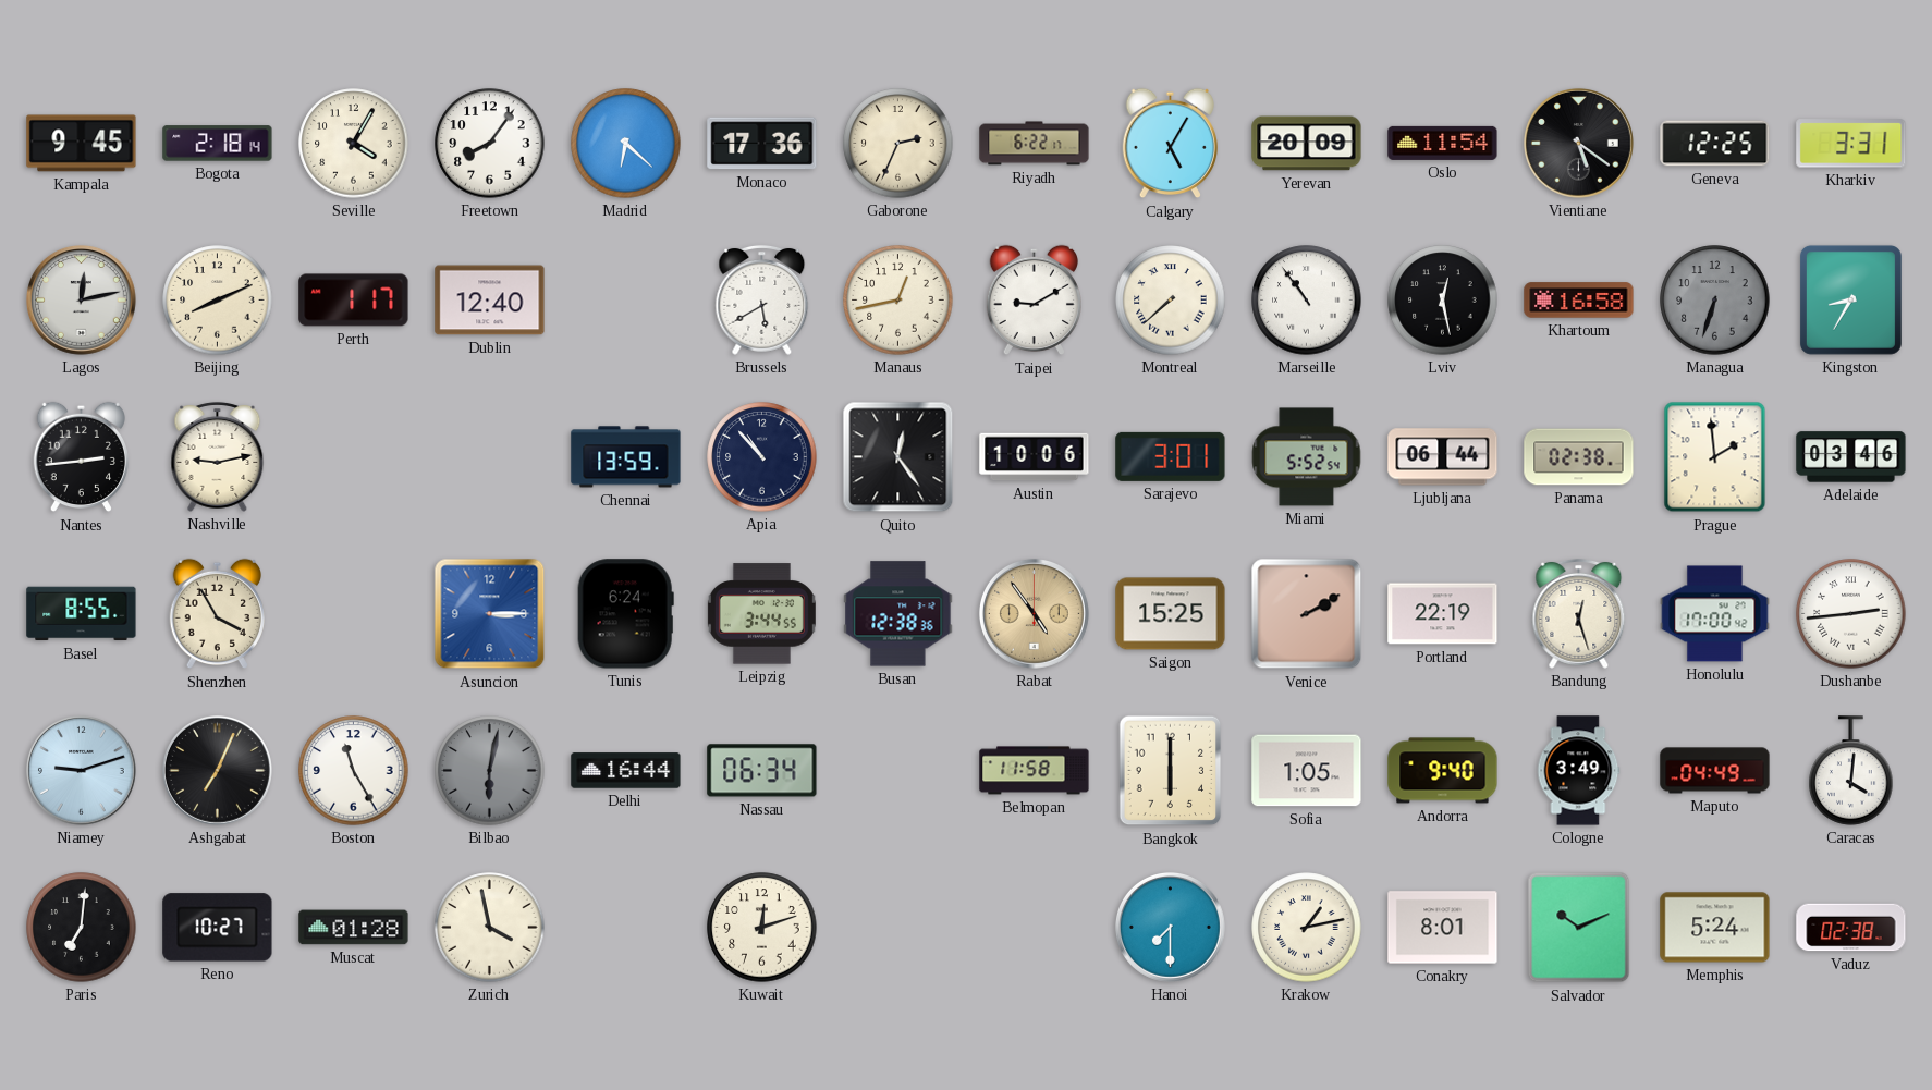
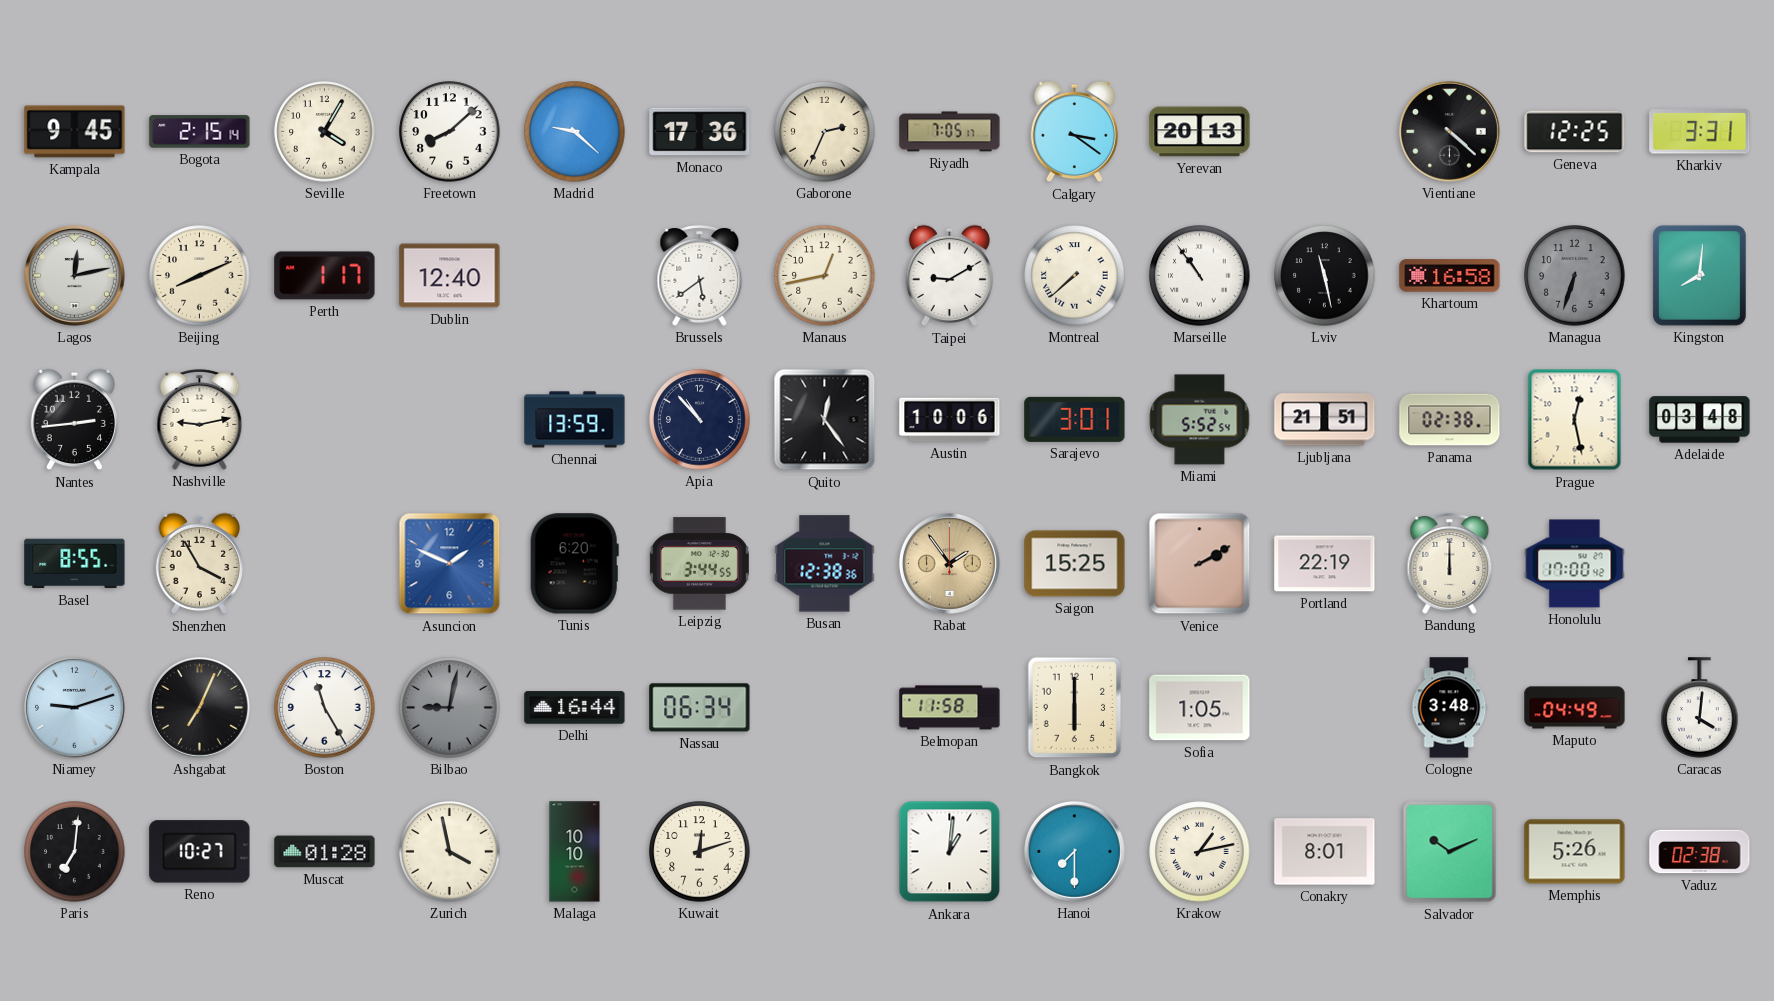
Bogota: 2:18 -> 2:15
Freetown: 8:06 -> 8:08
Madrid: 6:22 -> 9:22
Riyadh: 6:22 -> 7:05
Calgary: 5:05 -> 3:21
Yerevan: 20:09 -> 20:13
Oslo: 11:54 -> none
Vientiane: 5:21 -> 4:22
Brussels: 5:40 -> 5:39
Lviv: 12:28 -> 11:28
Kingston: 8:35 -> 8:01
Ljubljana: 06:44 -> 21:51
Prague: 1:59 -> 12:28
Adelaide: 03:46 -> 03:48
Asuncion: 3:15 -> 1:49
Tunis: 6:24 -> 6:20
Rabat: 4:54 -> 1:54
Bandung: 12:27 -> 12:00
Dushanbe: 2:44 -> none
Bilbao: 6:02 -> 9:02
Andorra: 9:40 -> none
Cologne: 3:49 -> 3:48
Malaga: none -> 10:10
Ankara: none -> 1:01
Memphis: 5:24 -> 5:26
